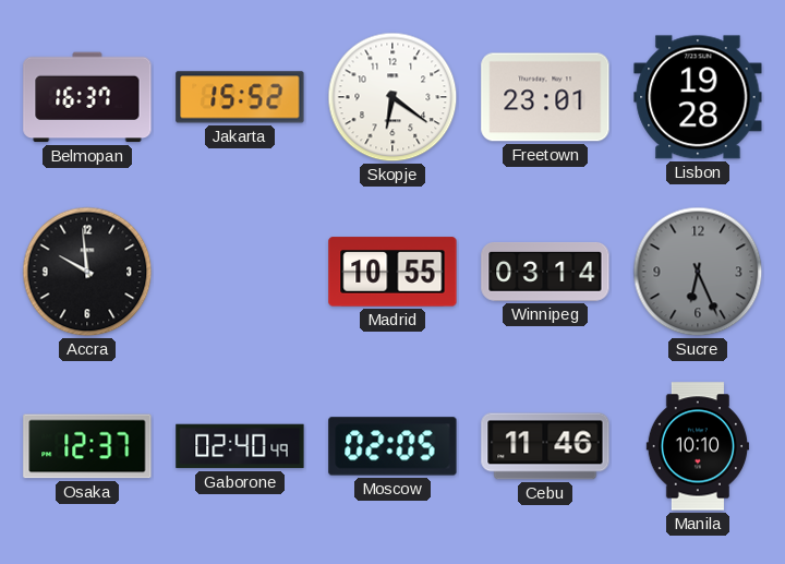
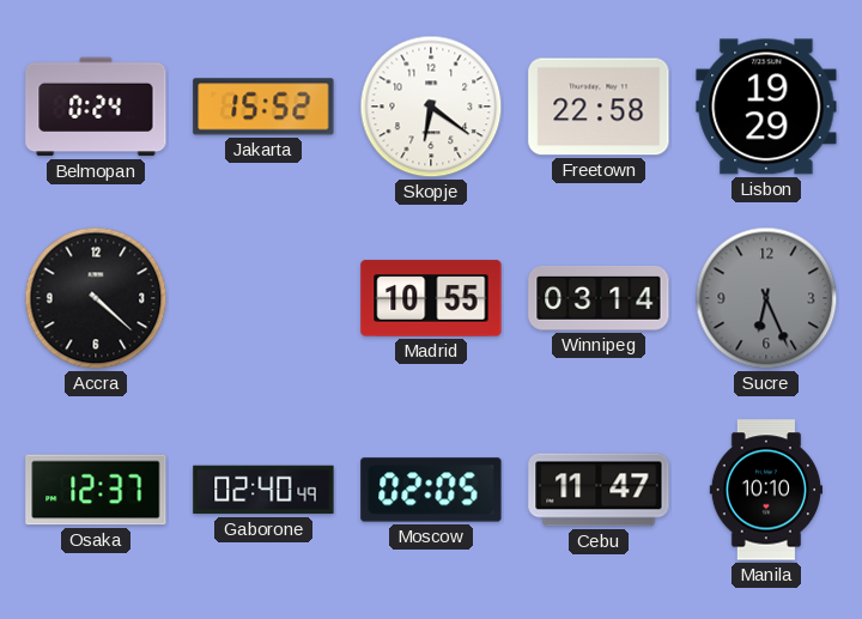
Belmopan: 16:37 -> 0:24
Freetown: 23:01 -> 22:58
Lisbon: 19:28 -> 19:29
Accra: 9:59 -> 4:22
Cebu: 11:46 -> 11:47
